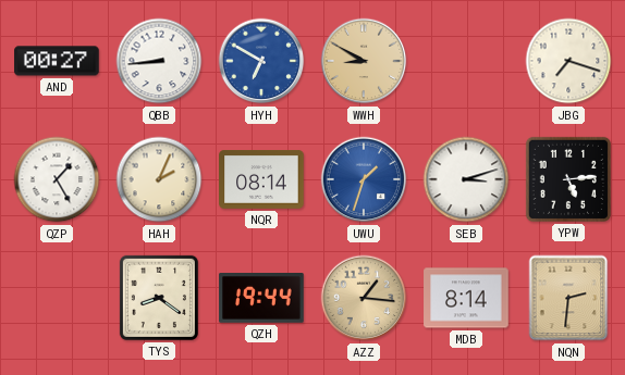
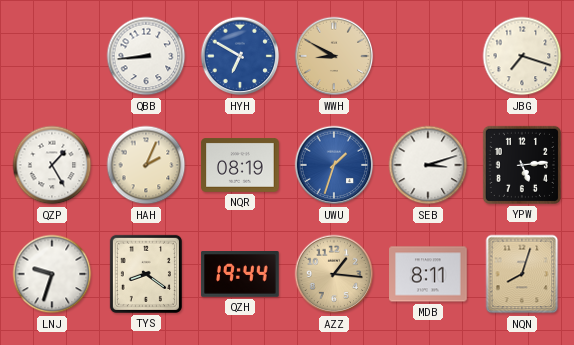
AND: 00:27 -> none
NQR: 08:14 -> 08:19
LNJ: none -> 9:33
MDB: 8:14 -> 8:11
NQN: 2:31 -> 8:03
